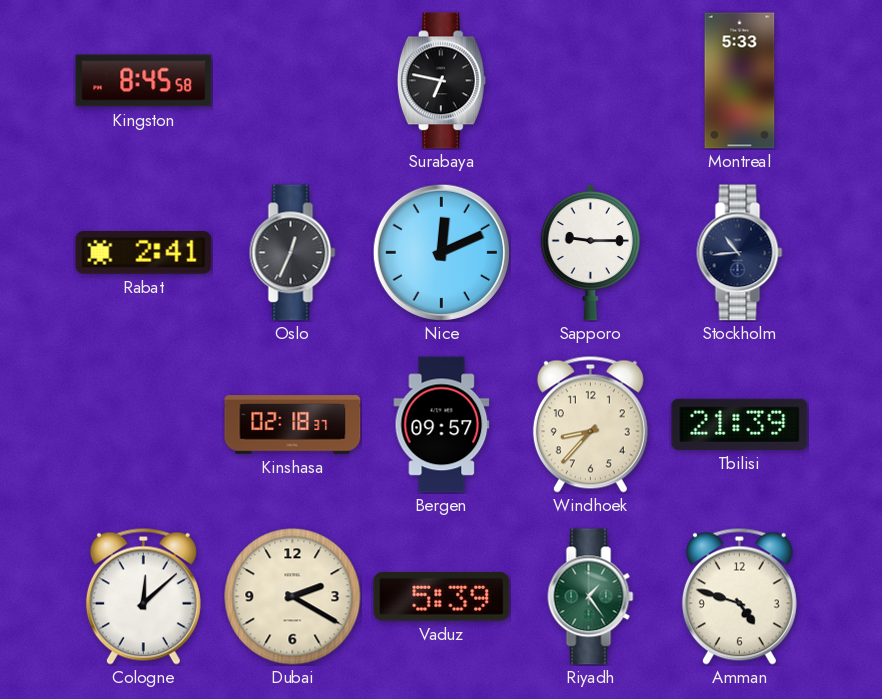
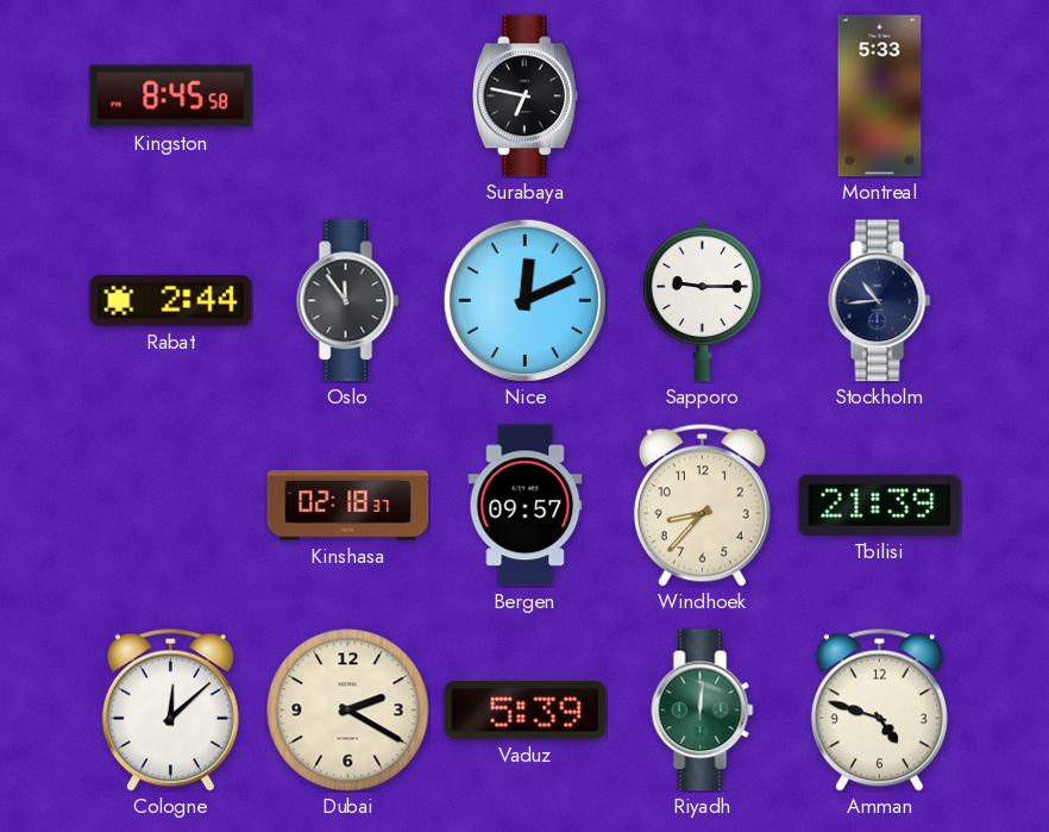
Rabat: 2:41 -> 2:44
Oslo: 12:34 -> 11:54
Riyadh: 1:24 -> 12:01
